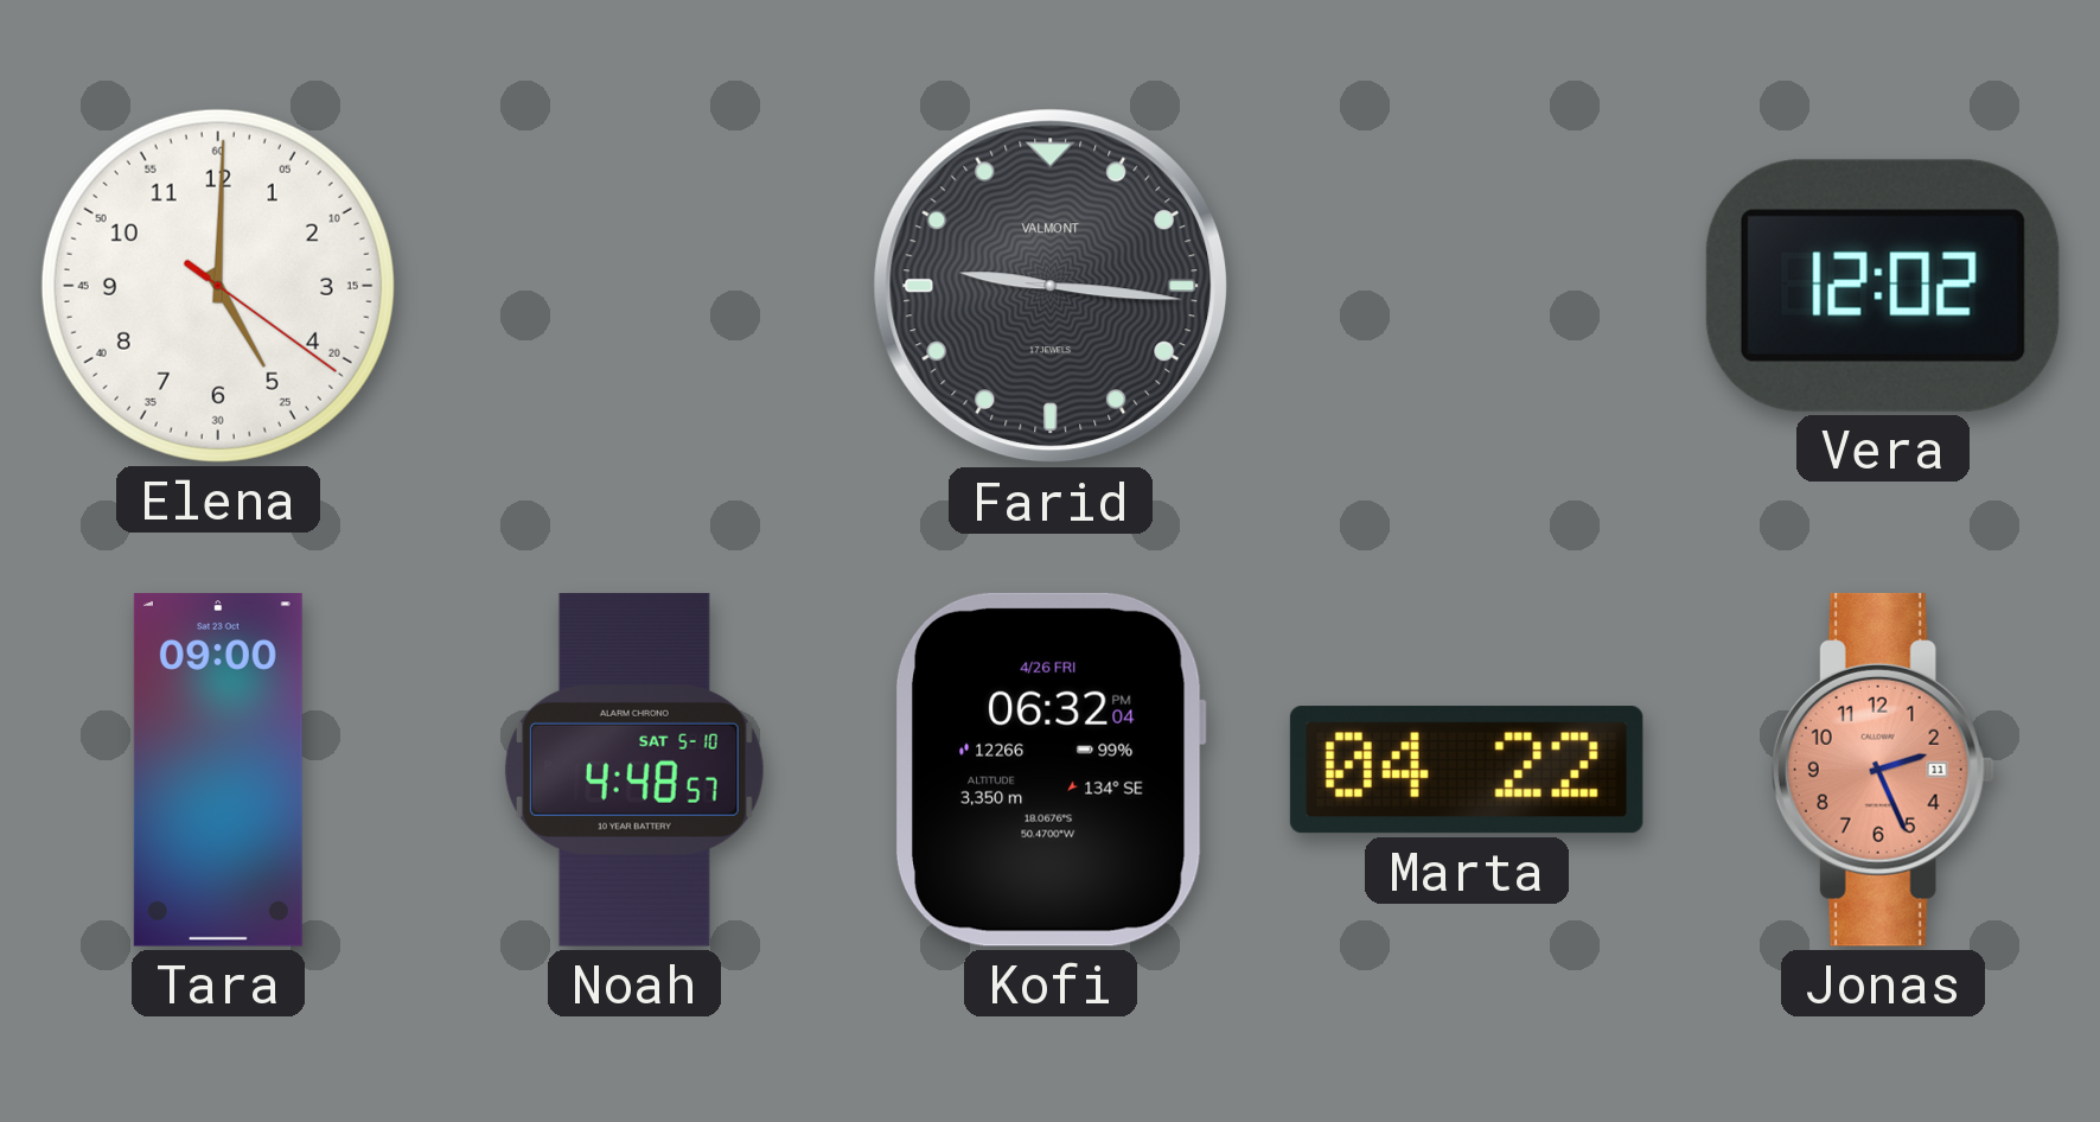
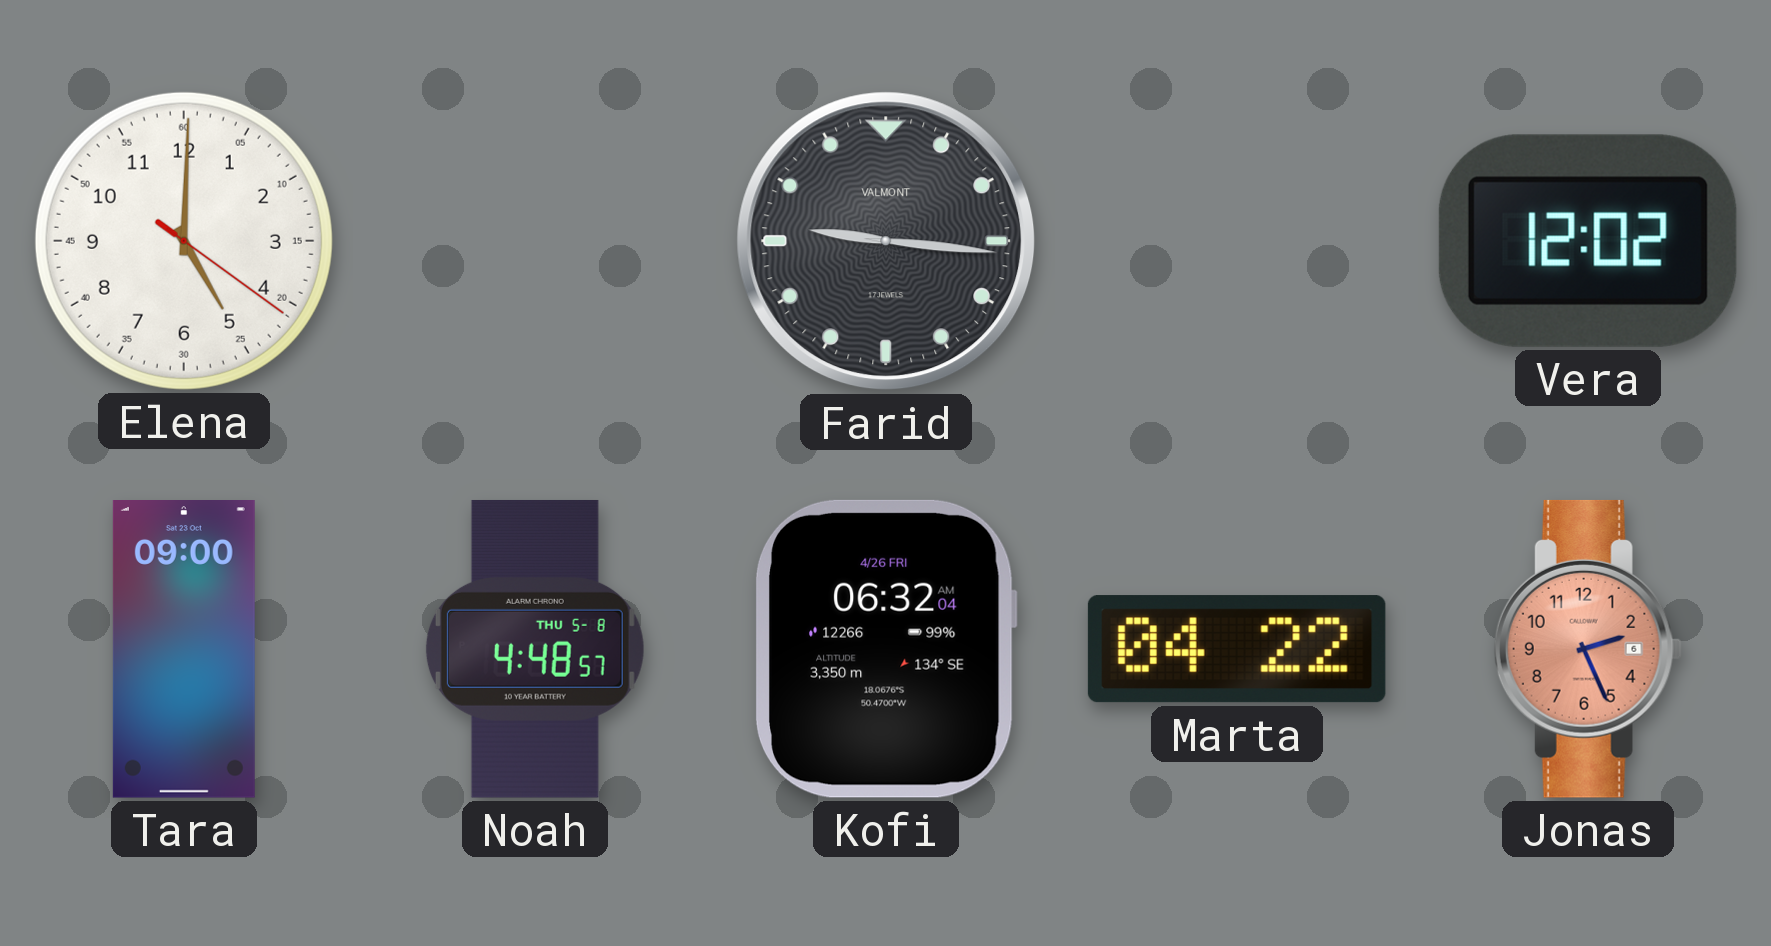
Noah date: SAT 5-10 -> THU 5-8
Kofi: 06:32:04 PM -> 06:32:04 AM
Jonas date: 11 -> 6
